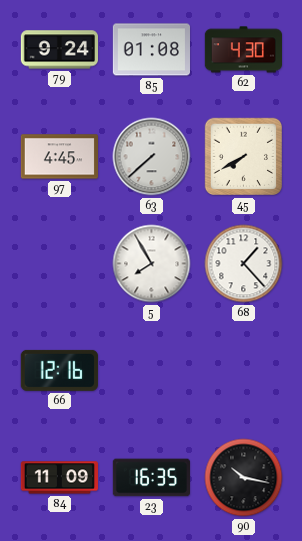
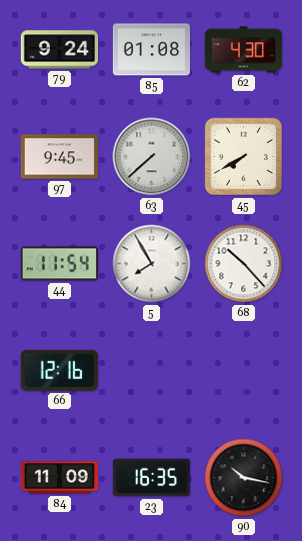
97: 4:45 -> 9:45
44: none -> 11:54
68: 1:23 -> 10:23
